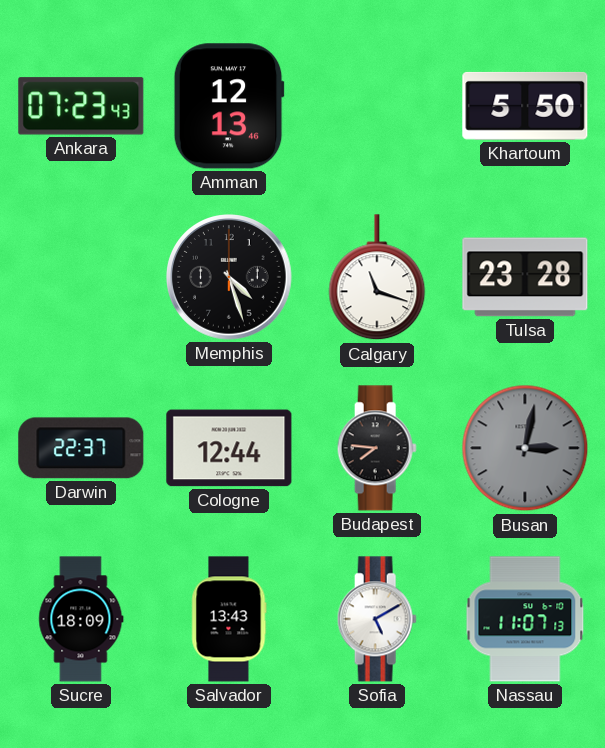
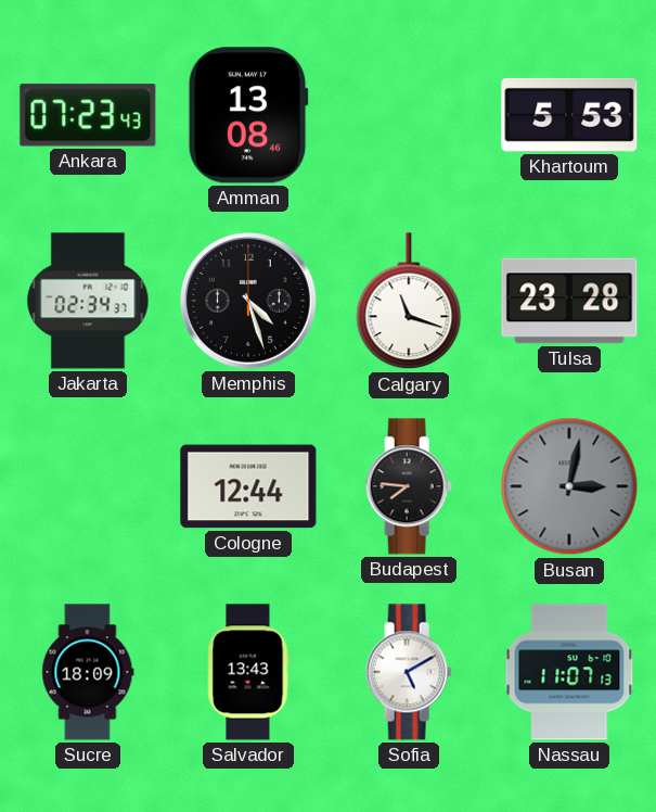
Amman: 12:13 -> 13:08
Khartoum: 5:50 -> 5:53
Jakarta: none -> 02:34
Darwin: 22:37 -> none
